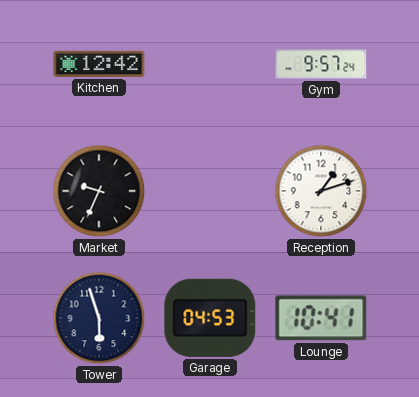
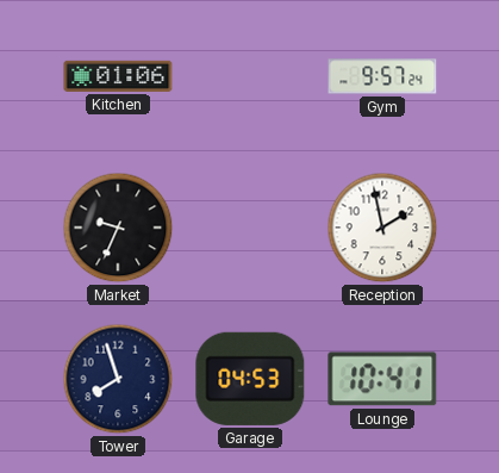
Kitchen: 12:42 -> 01:06
Reception: 1:12 -> 1:58
Tower: 5:57 -> 7:57
